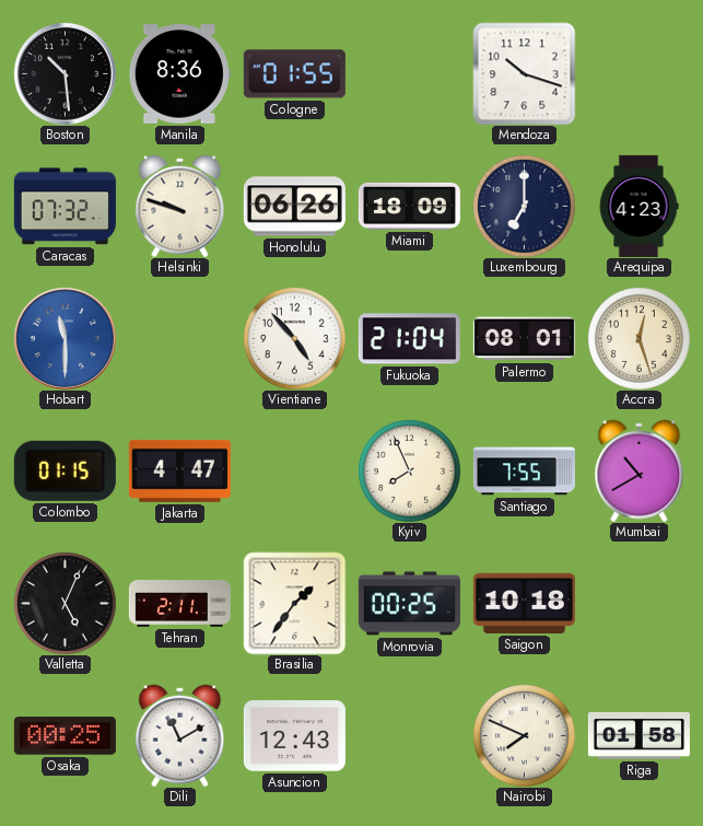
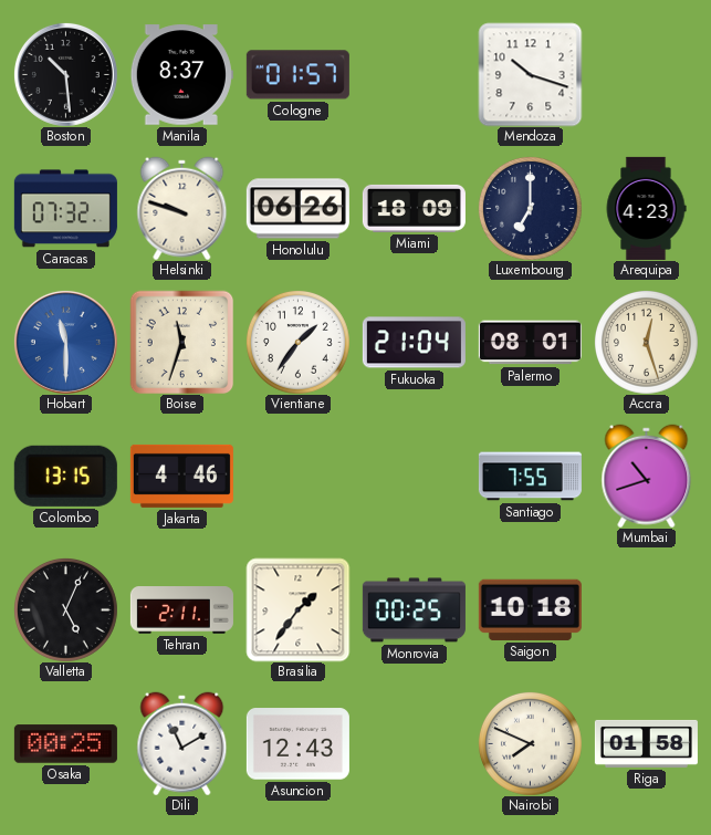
Manila: 8:36 -> 8:37
Cologne: 01:55 -> 01:57
Boise: none -> 11:33
Vientiane: 4:53 -> 1:36
Colombo: 01:15 -> 13:15
Jakarta: 4:47 -> 4:46
Kyiv: 7:56 -> none
Mumbai: 10:40 -> 10:42
